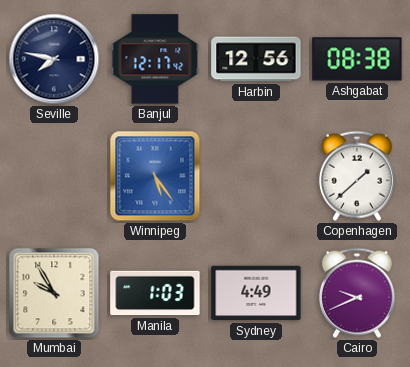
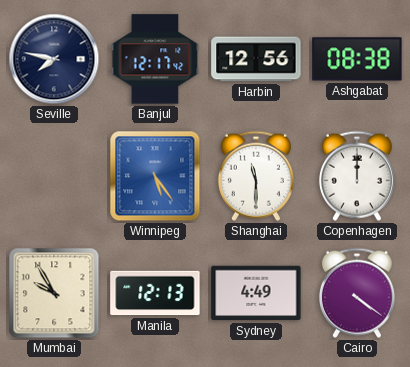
Shanghai: none -> 11:30
Copenhagen: 1:38 -> 12:00
Manila: 1:03 -> 12:13
Cairo: 9:41 -> 4:21
